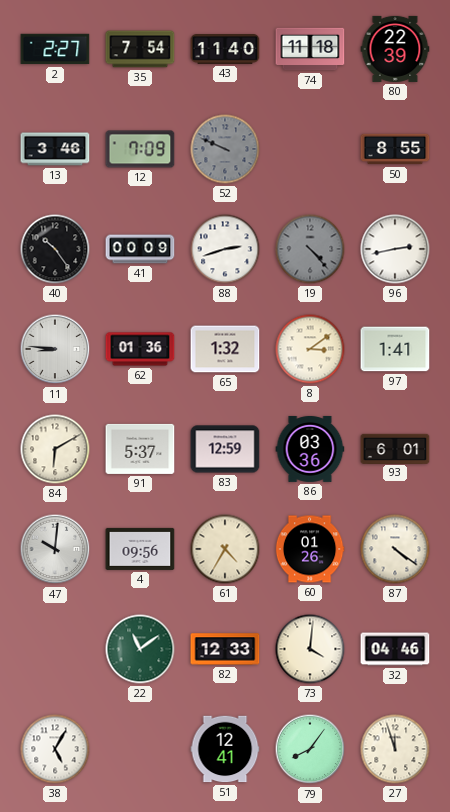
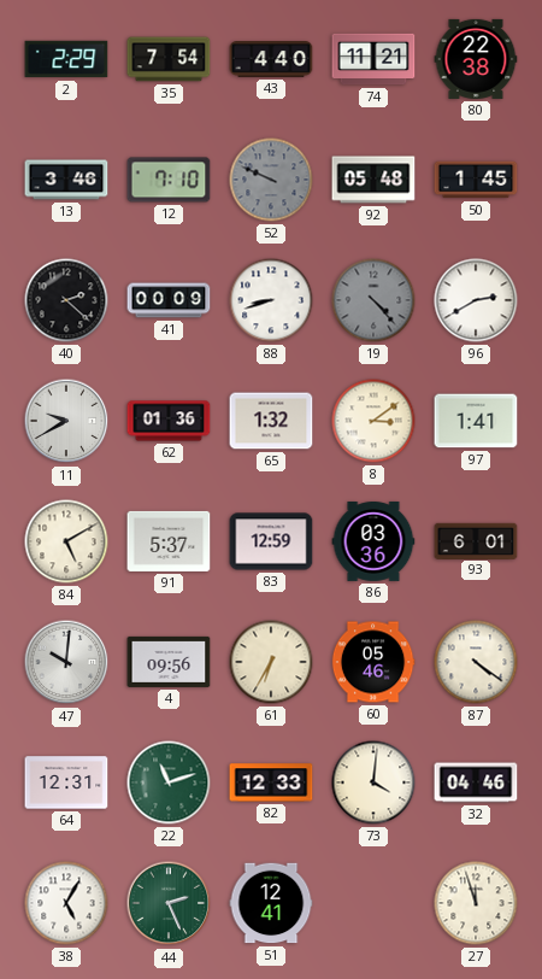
2: 2:27 -> 2:29
43: 11:40 -> 4:40
74: 11:18 -> 11:21
80: 22:39 -> 22:38
12: 7:09 -> 7:10
92: none -> 05:48
50: 8:55 -> 1:45
40: 10:24 -> 2:22
88: 2:42 -> 8:42
96: 2:43 -> 2:40
11: 8:46 -> 9:40
84: 6:10 -> 5:10
61: 4:35 -> 6:35
60: 01:26 -> 05:46
64: none -> 12:31
22: 11:09 -> 11:12
44: none -> 2:26
79: 8:06 -> none
